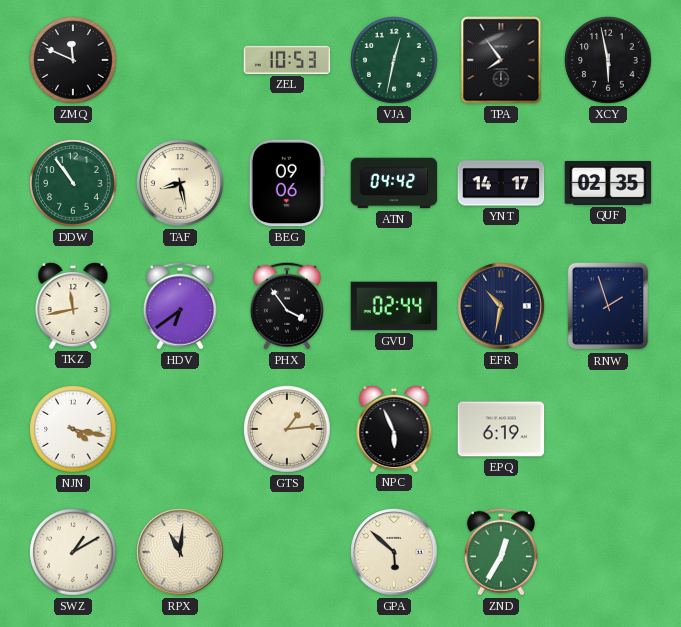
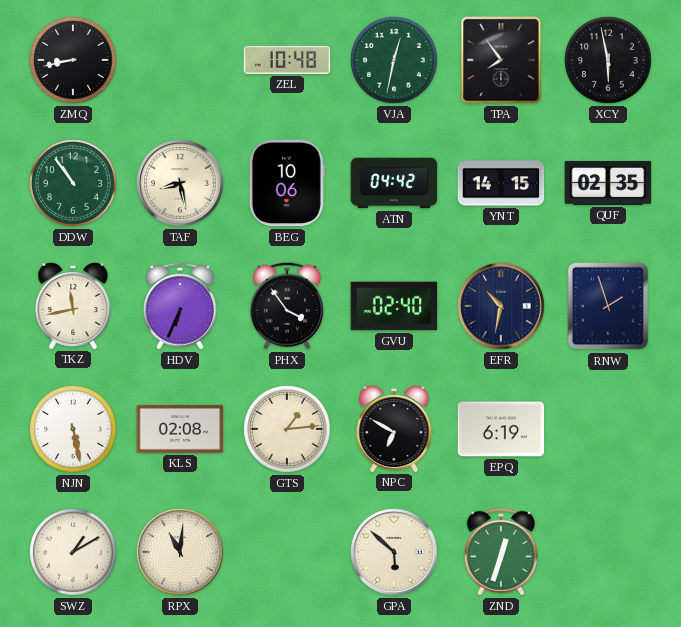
ZMQ: 11:49 -> 8:43
ZEL: 10:53 -> 10:48
BEG: 09:06 -> 10:06
YNT: 14:17 -> 14:15
HDV: 6:39 -> 6:34
GVU: 02:44 -> 02:40
NJN: 4:17 -> 5:28
KLS: none -> 02:08
NPC: 5:56 -> 6:50
ZND: 12:35 -> 12:33
